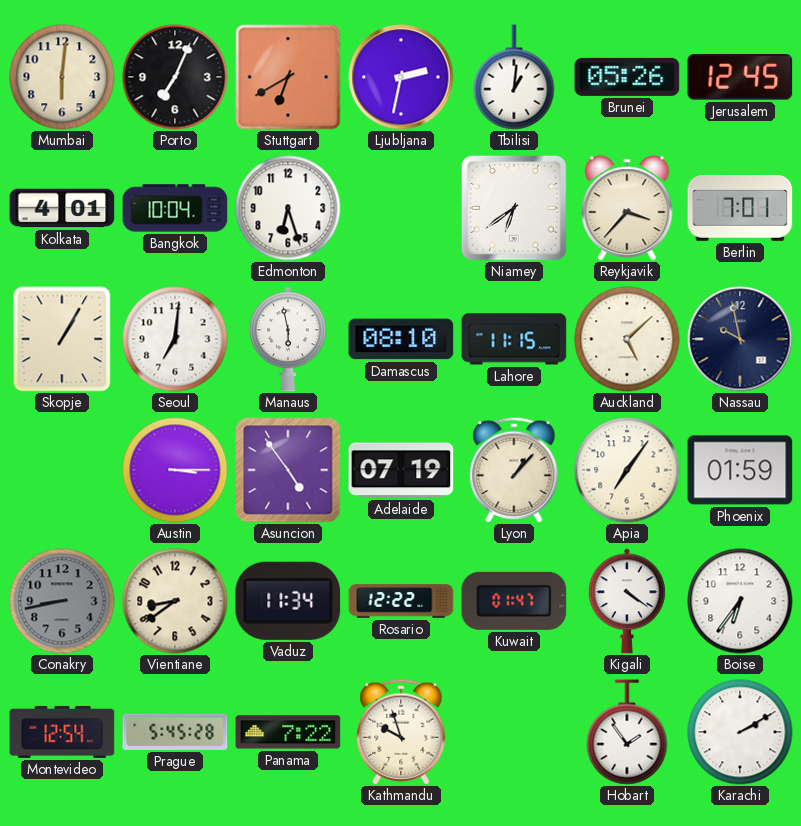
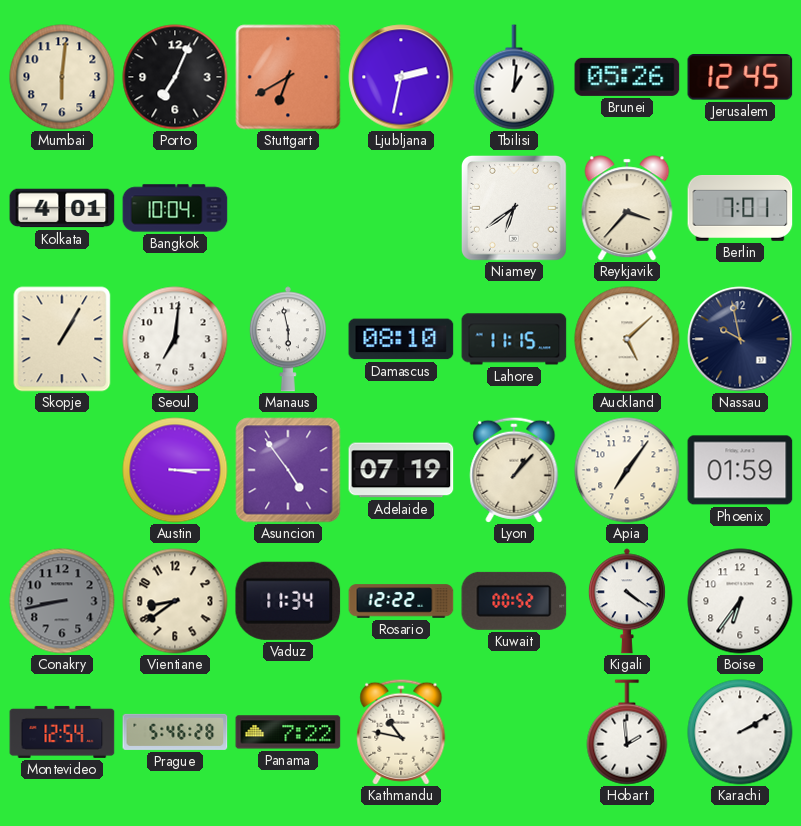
Edmonton: 6:27 -> none
Kuwait: 01:47 -> 00:52
Prague: 5:45 -> 5:46
Kathmandu: 9:57 -> 10:47
Hobart: 1:54 -> 1:59
